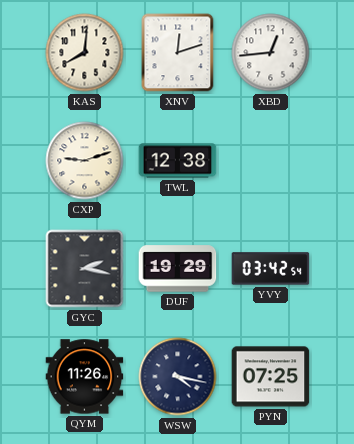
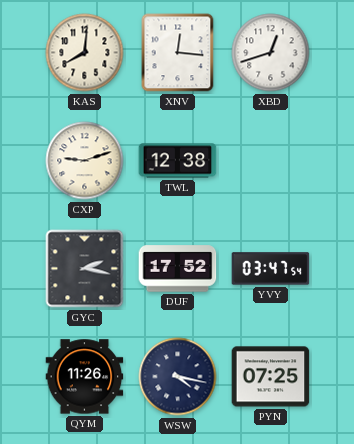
XNV: 12:12 -> 12:16
XBD: 12:44 -> 12:42
DUF: 19:29 -> 17:52
YVY: 03:42 -> 03:47
